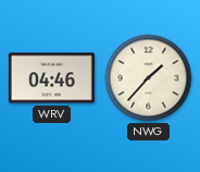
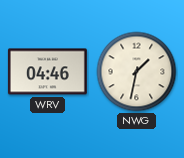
NWG: 1:37 -> 1:32
